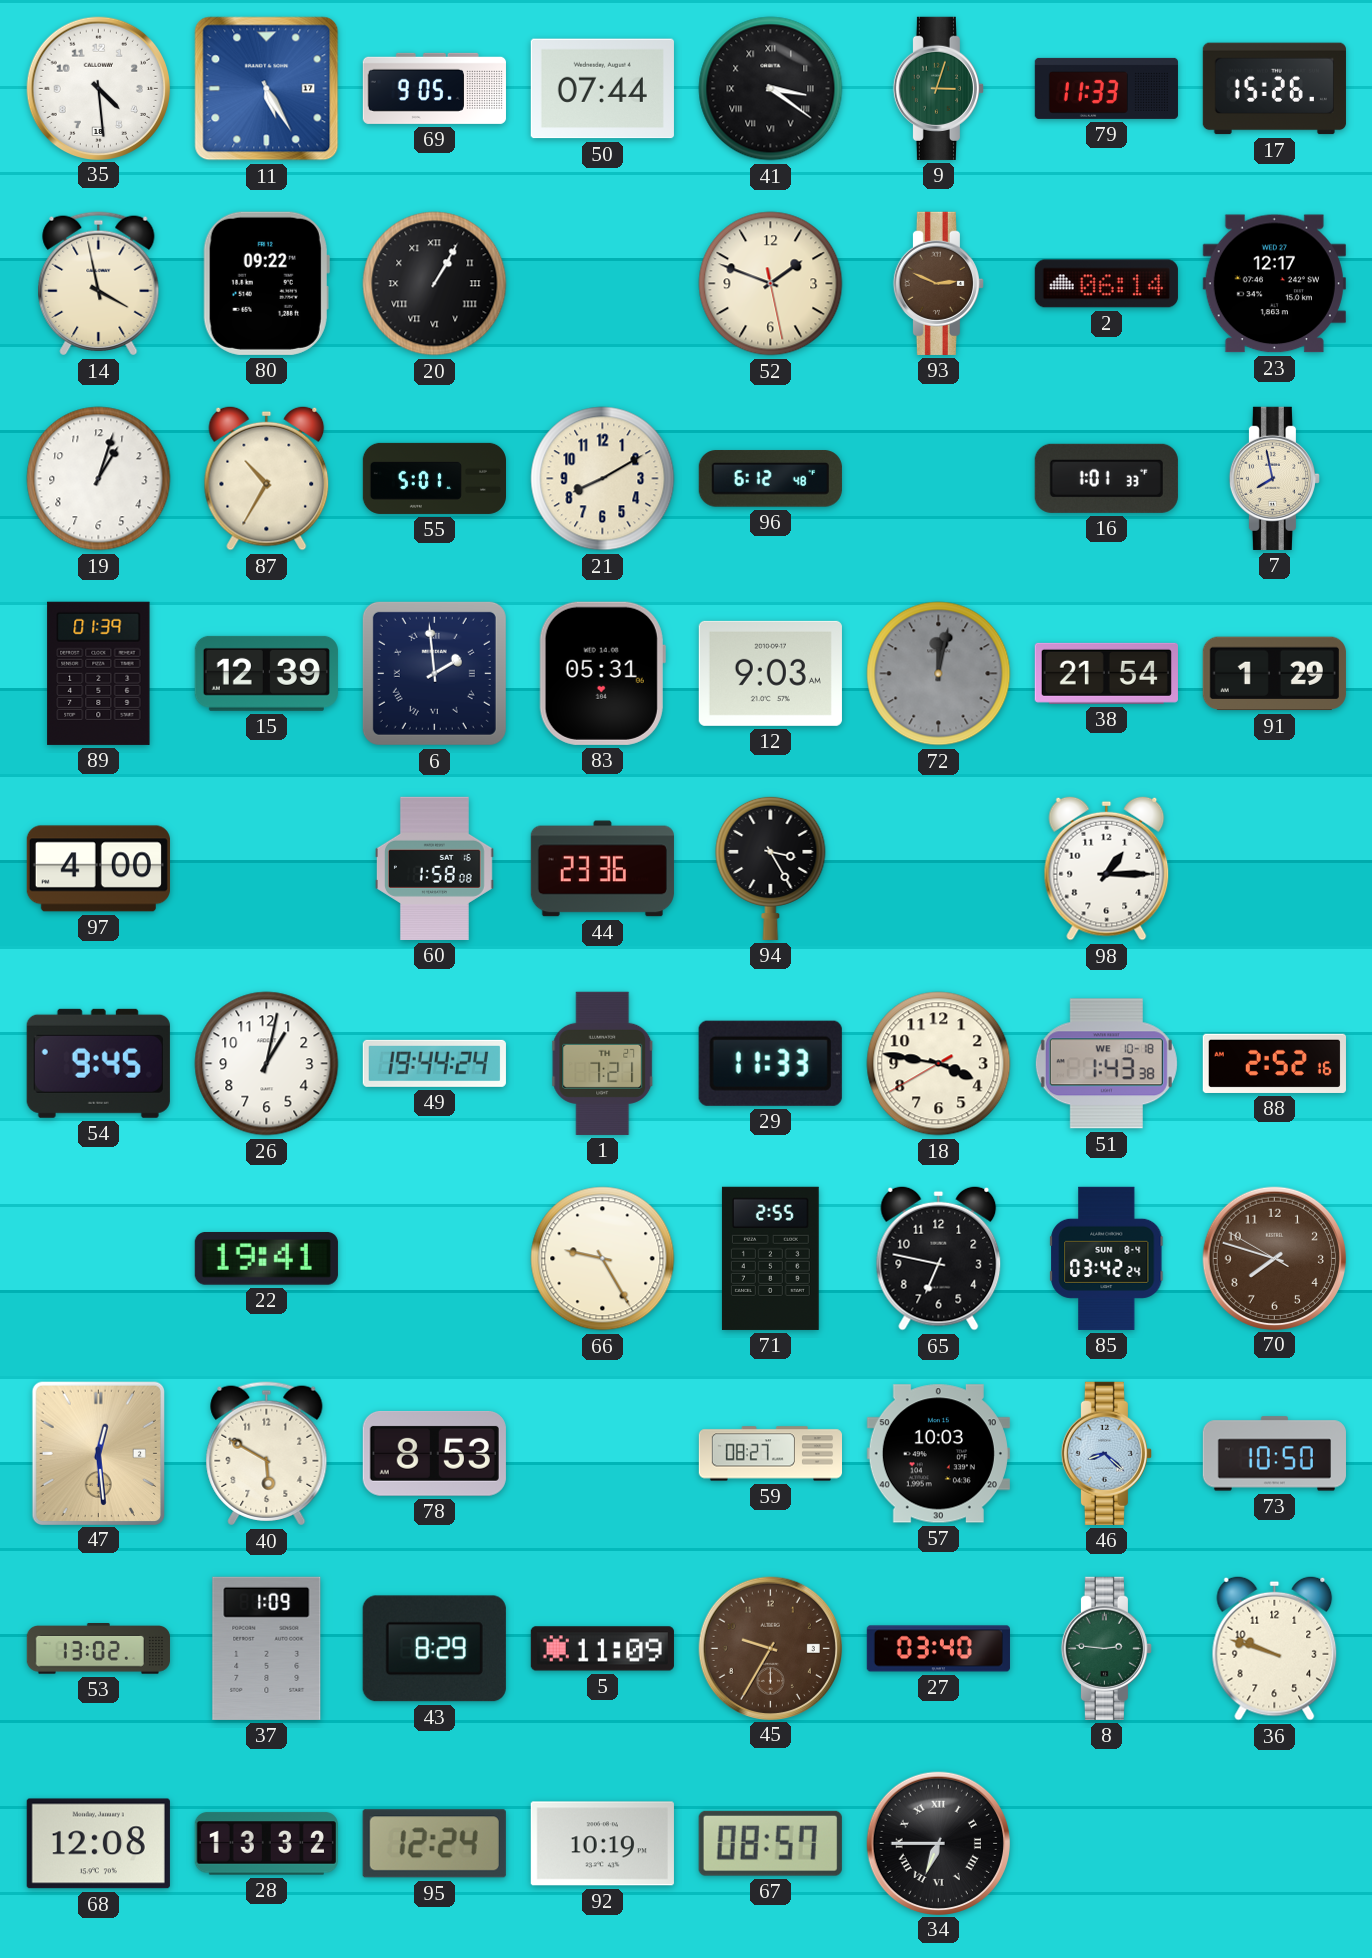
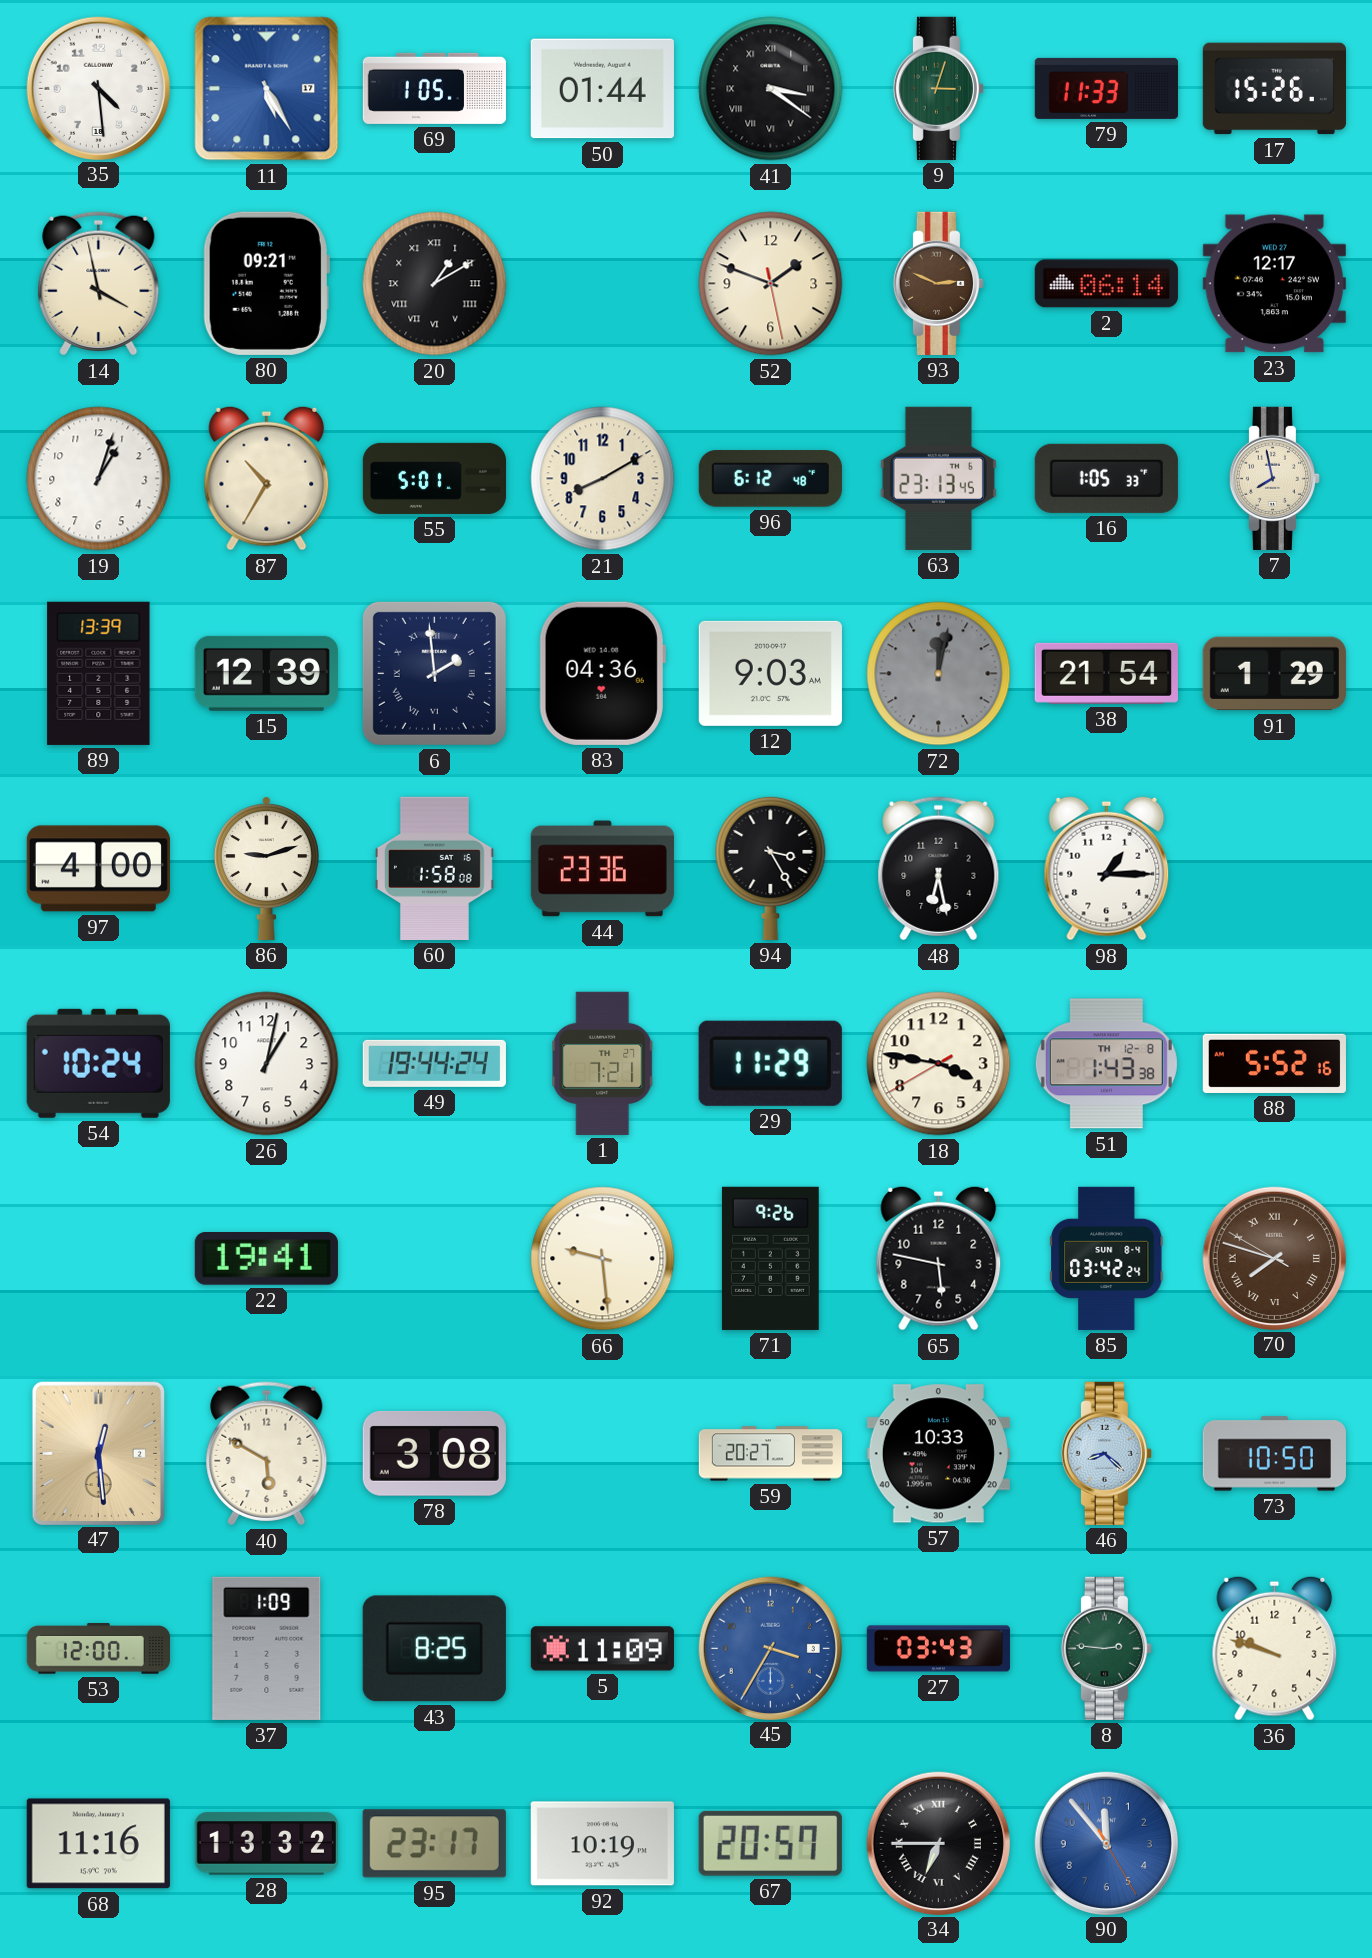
69: 9:05 -> 1:05
50: 07:44 -> 01:44
80: 09:22 -> 09:21
20: 1:05 -> 1:10
63: none -> 23:13
16: 1:01 -> 1:05
89: 01:39 -> 13:39
83: 05:31 -> 04:36
86: none -> 9:12
48: none -> 6:28
54: 9:45 -> 10:24
29: 11:33 -> 11:29
51 date: WE 10-18 -> TH 12-8
88: 2:52 -> 5:52
66: 9:25 -> 9:29
71: 2:55 -> 9:26
65: 6:47 -> 5:47
70 numerals: Arabic -> Roman
78: 8:53 -> 3:08
59: 08:27 -> 20:27
57: 10:03 -> 10:33
53: 13:02 -> 12:00
43: 8:29 -> 8:25
45: 9:35 -> 3:35
45 dial: brown -> blue
27: 03:40 -> 03:43
68: 12:08 -> 11:16
95: 12:24 -> 23:17
67: 08:57 -> 20:57
90: none -> 11:53
